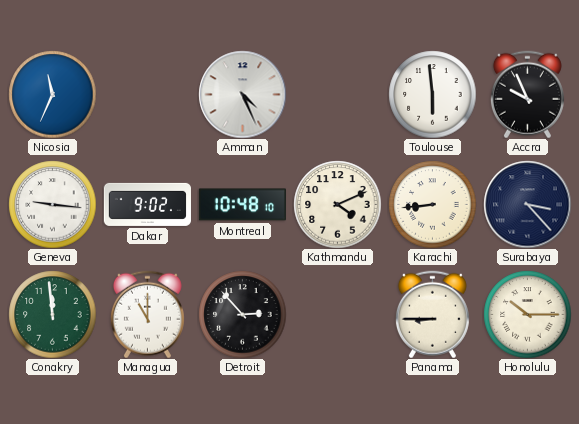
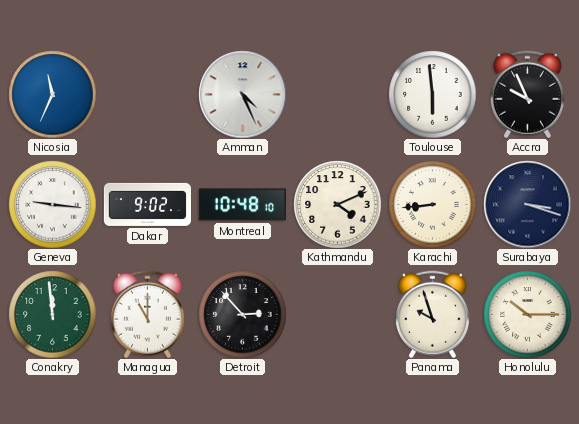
Surabaya: 3:23 -> 3:18
Panama: 8:45 -> 9:57
